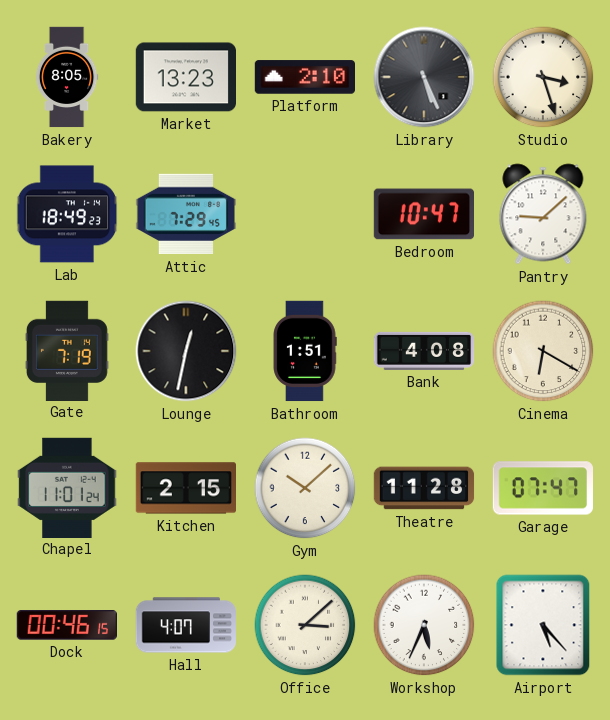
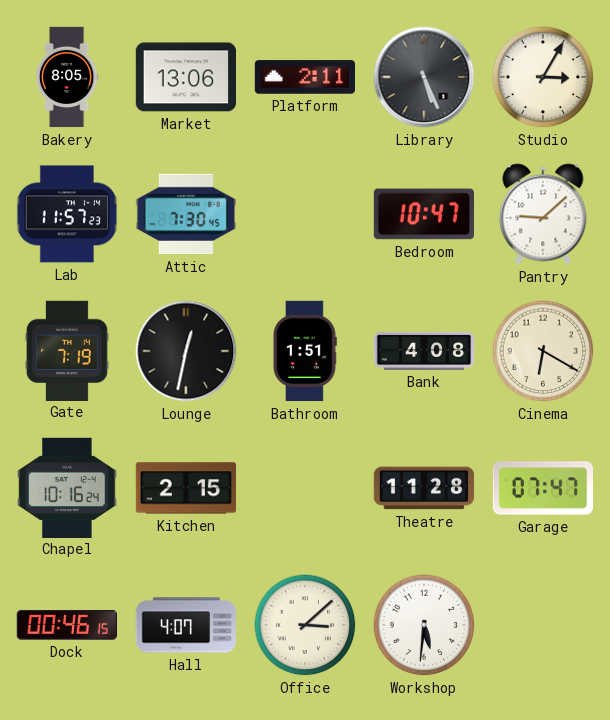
Market: 13:23 -> 13:06
Platform: 2:10 -> 2:11
Studio: 3:27 -> 3:05
Lab: 18:49 -> 11:57
Attic: 7:29 -> 7:30
Chapel: 11:01 -> 10:16
Gym: 10:08 -> none
Workshop: 5:34 -> 5:31
Airport: 5:23 -> none
